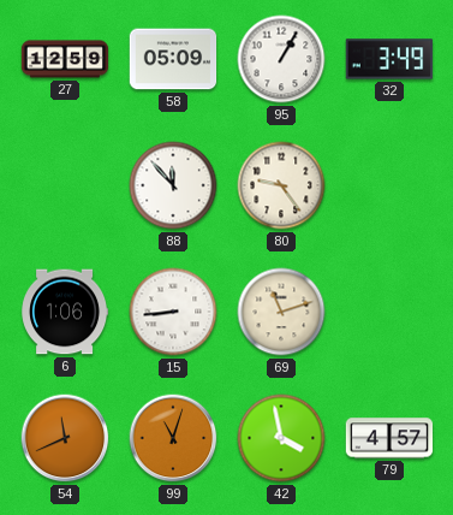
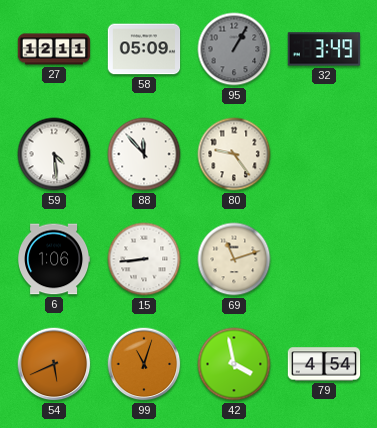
27: 12:59 -> 12:11
95 dial: white -> grey
59: none -> 4:29
54: 11:41 -> 5:41
79: 4:57 -> 4:54
